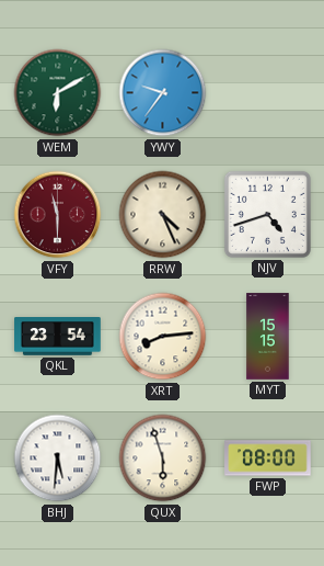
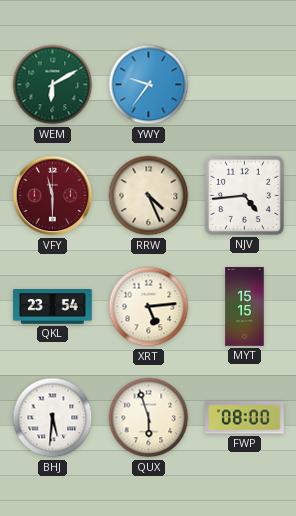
NJV: 4:42 -> 4:44
XRT: 8:14 -> 5:14
